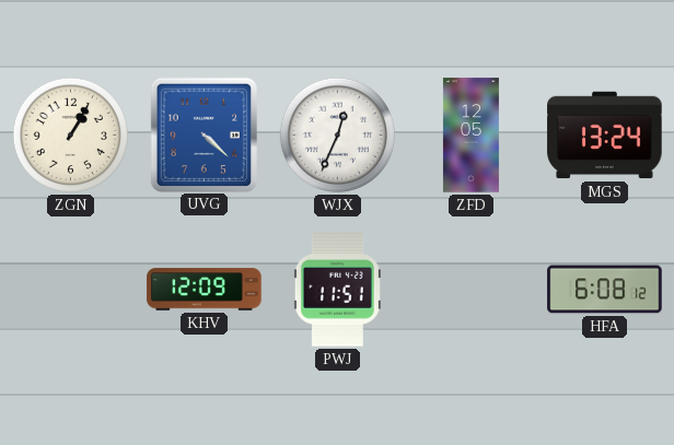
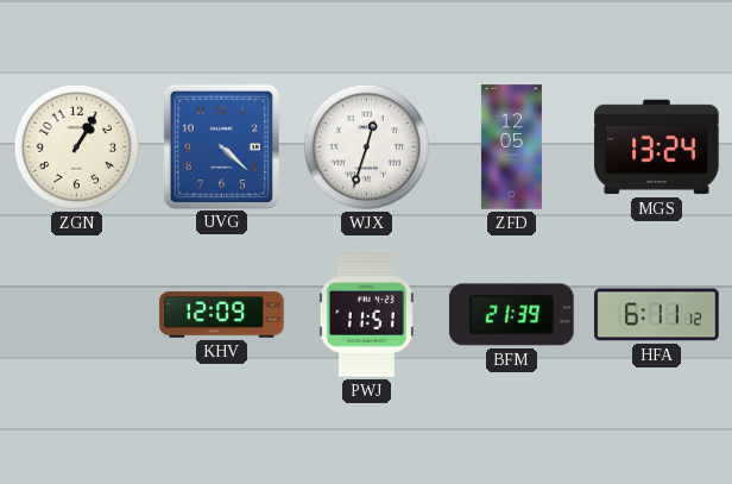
WJX: 12:34 -> 12:33
BFM: none -> 21:39
HFA: 6:08 -> 6:11
